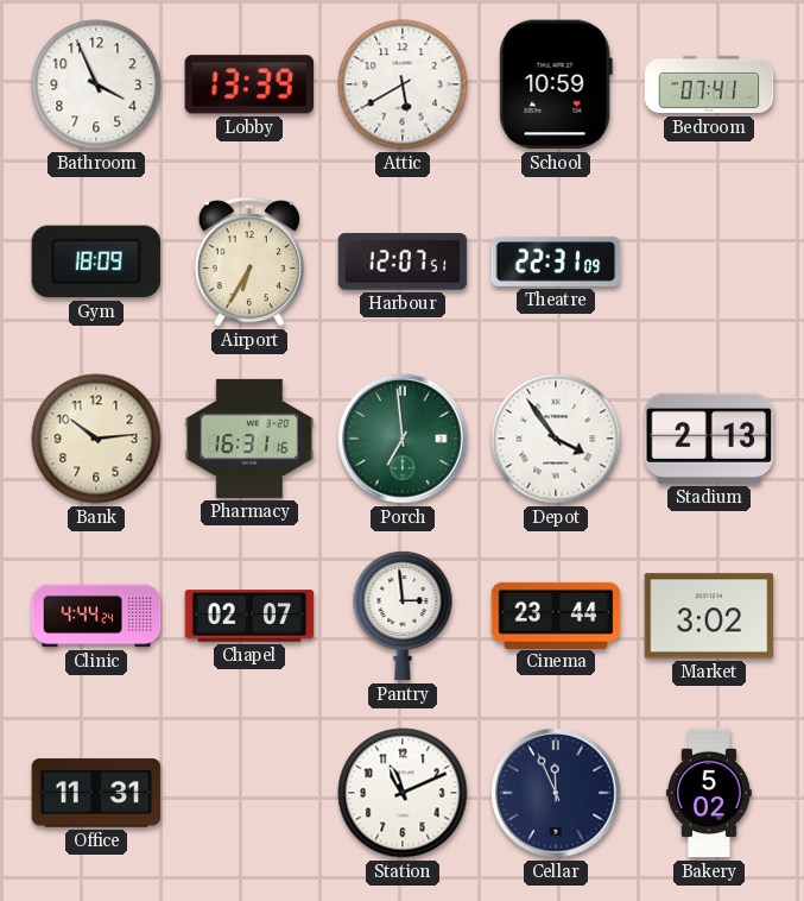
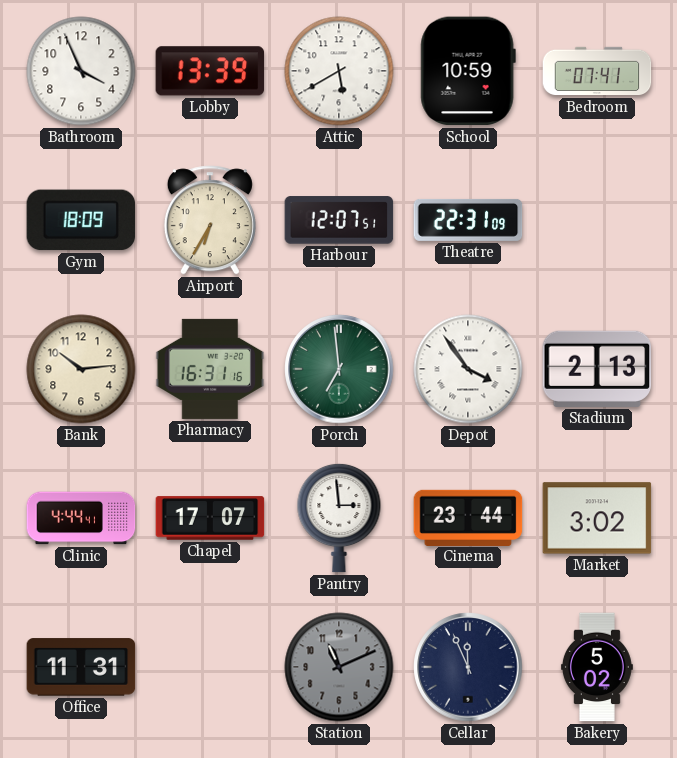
Clinic: 4:44:24 -> 4:44:41
Chapel: 02:07 -> 17:07
Station dial: white -> grey
